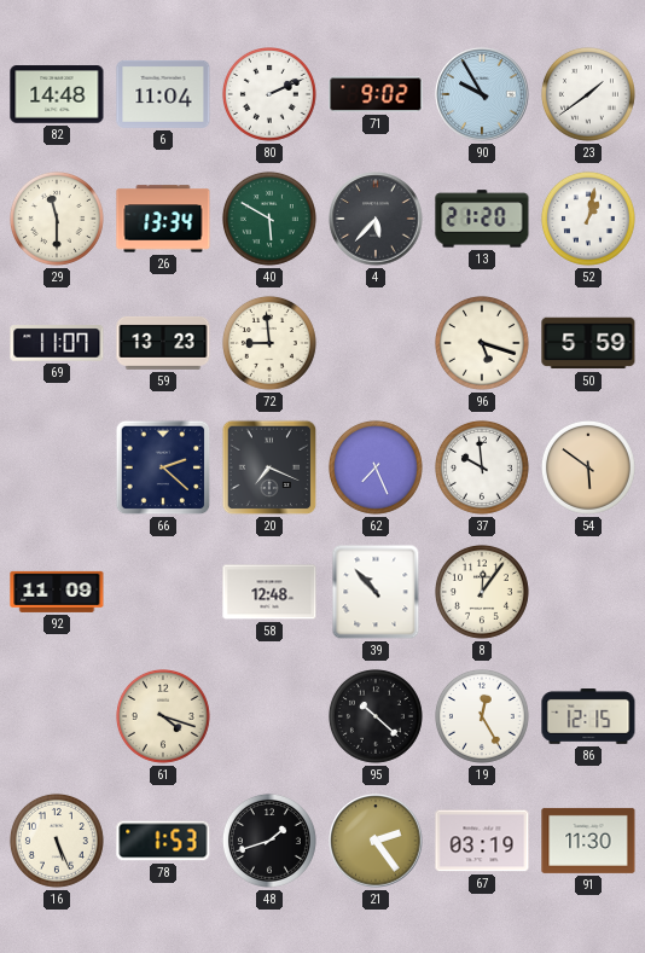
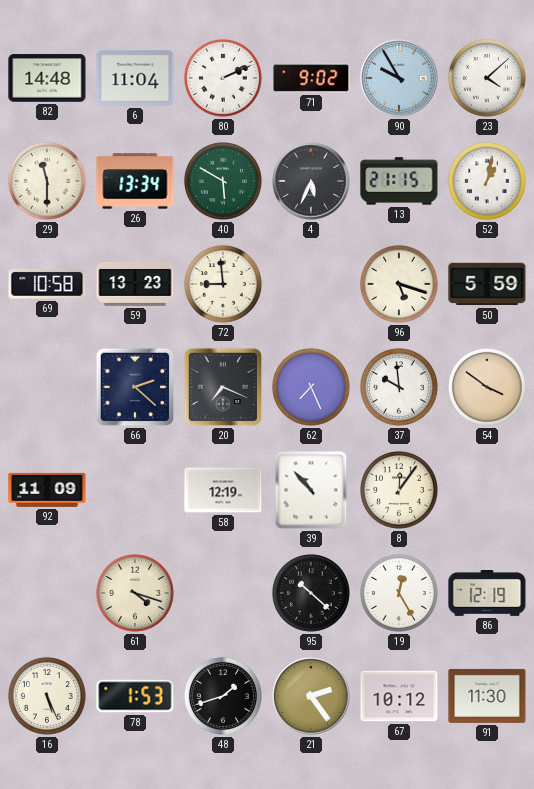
23: 1:39 -> 4:08
4: 5:37 -> 5:34
13: 21:20 -> 21:15
69: 11:07 -> 10:58
54: 5:51 -> 3:51
58: 12:48 -> 12:19
86: 12:15 -> 12:19
67: 03:19 -> 10:12
